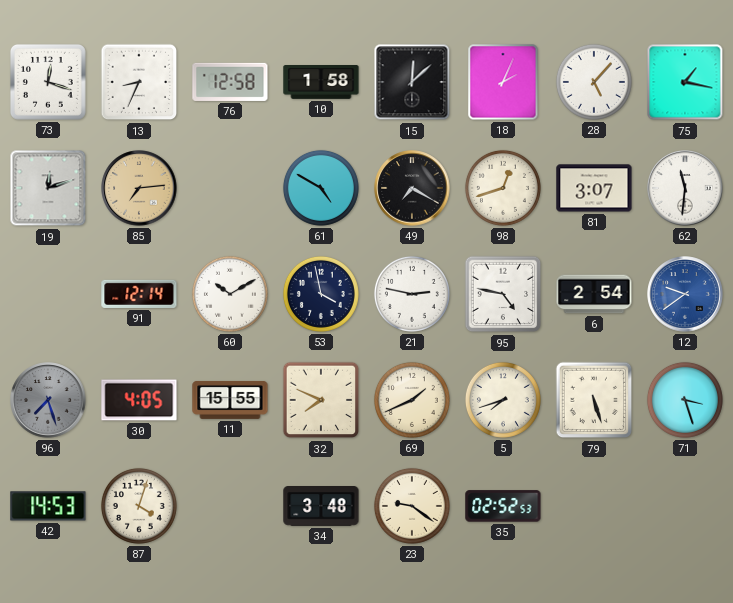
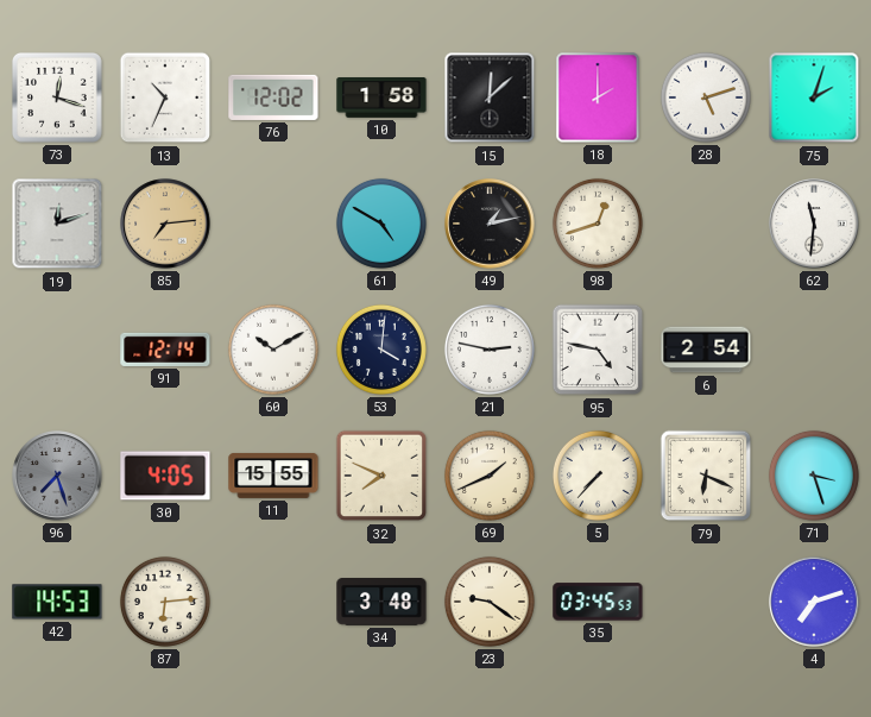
13: 8:34 -> 10:34
76: 12:58 -> 12:02
18: 2:04 -> 2:00
28: 5:07 -> 5:12
75: 1:17 -> 2:03
49: 7:20 -> 1:13
81: 3:07 -> none
53: 3:58 -> 4:01
12: 9:39 -> none
5: 7:42 -> 7:37
79: 5:27 -> 6:19
87: 4:03 -> 6:14
35: 02:52 -> 03:45
4: none -> 7:12
